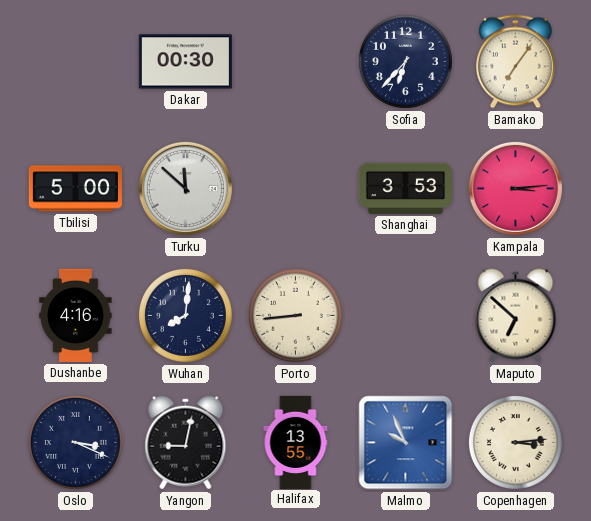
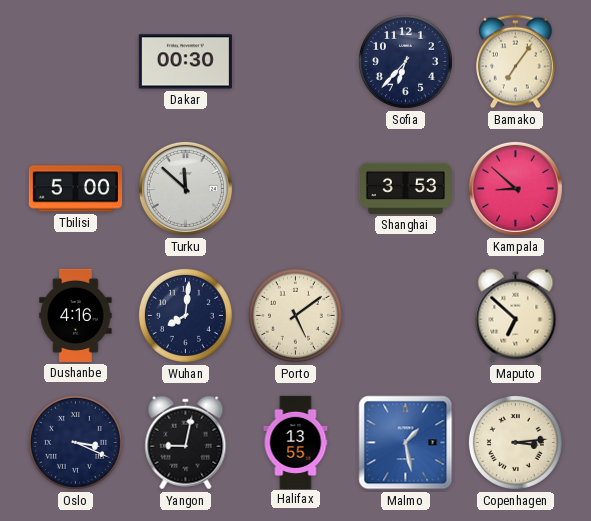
Kampala: 3:14 -> 8:52
Porto: 8:44 -> 5:09
Malmo: 9:56 -> 1:28
